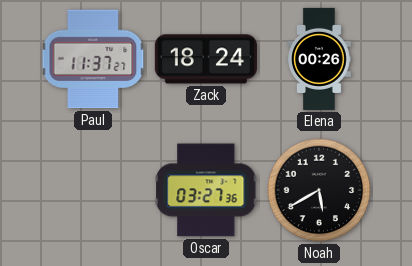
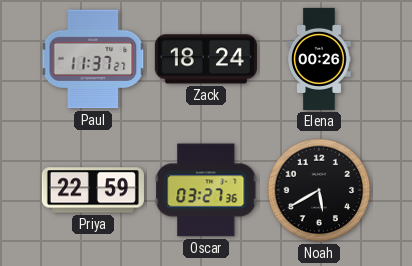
Priya: none -> 22:59
